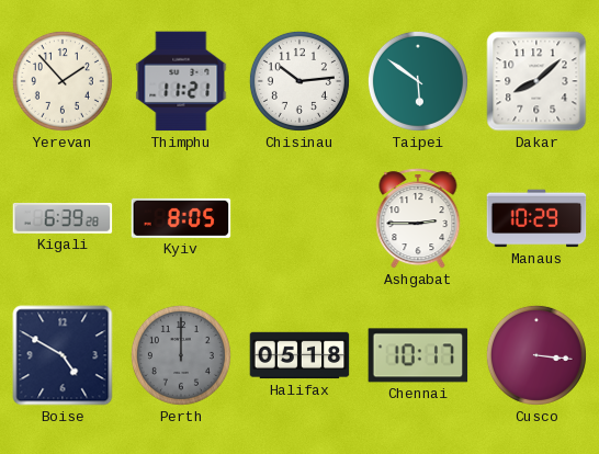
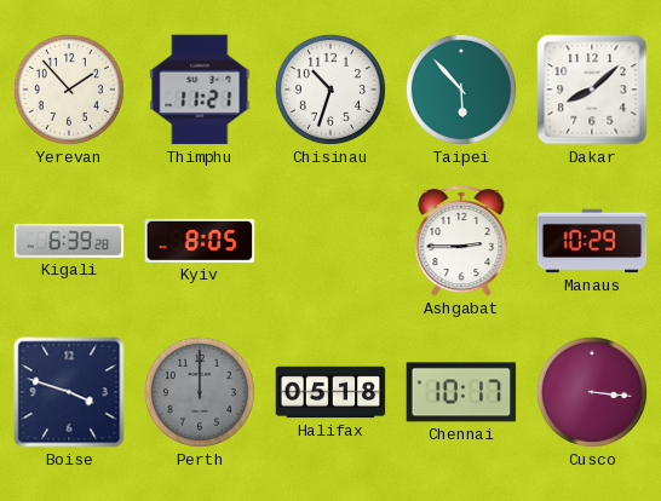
Chisinau: 10:14 -> 10:33
Taipei: 5:51 -> 5:53
Boise: 4:50 -> 3:48
